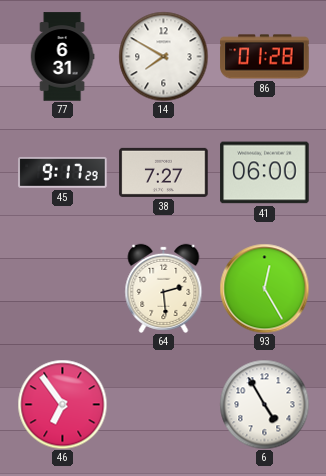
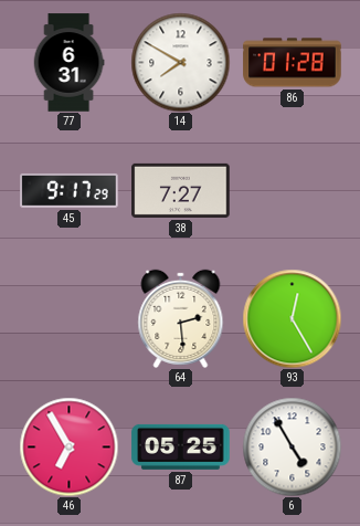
41: 06:00 -> none
46: 6:54 -> 6:55
87: none -> 05:25
